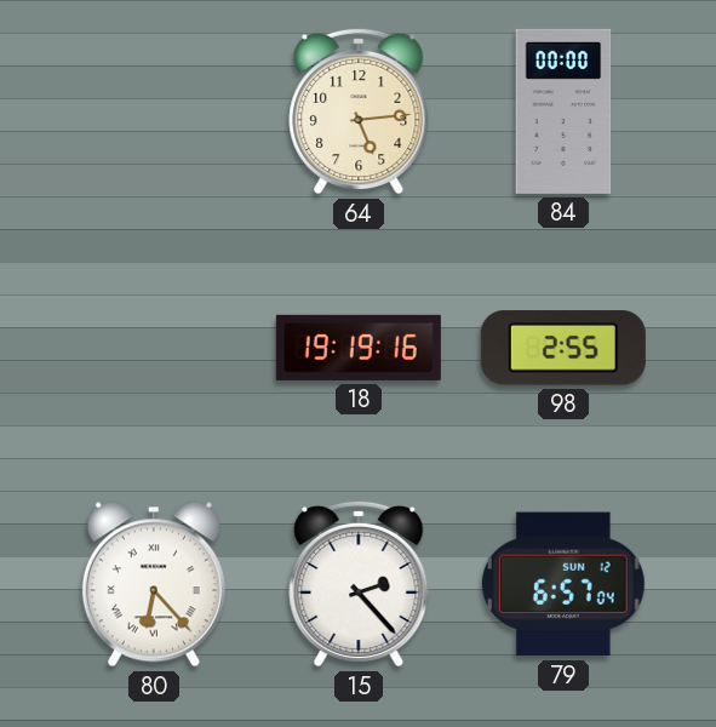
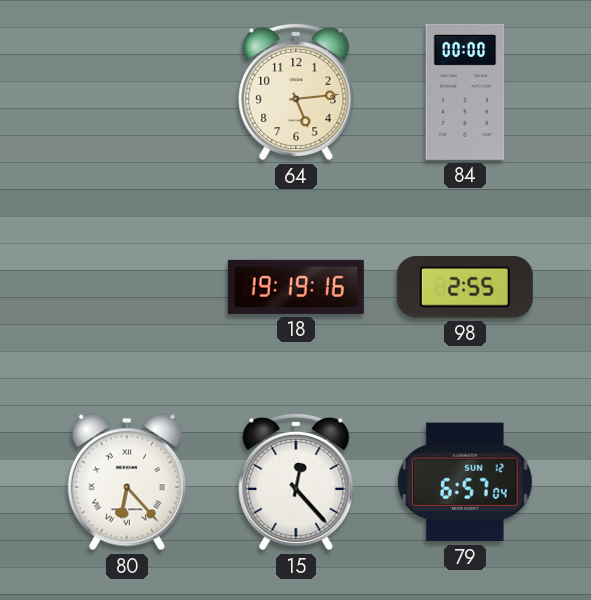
15: 2:23 -> 12:23
